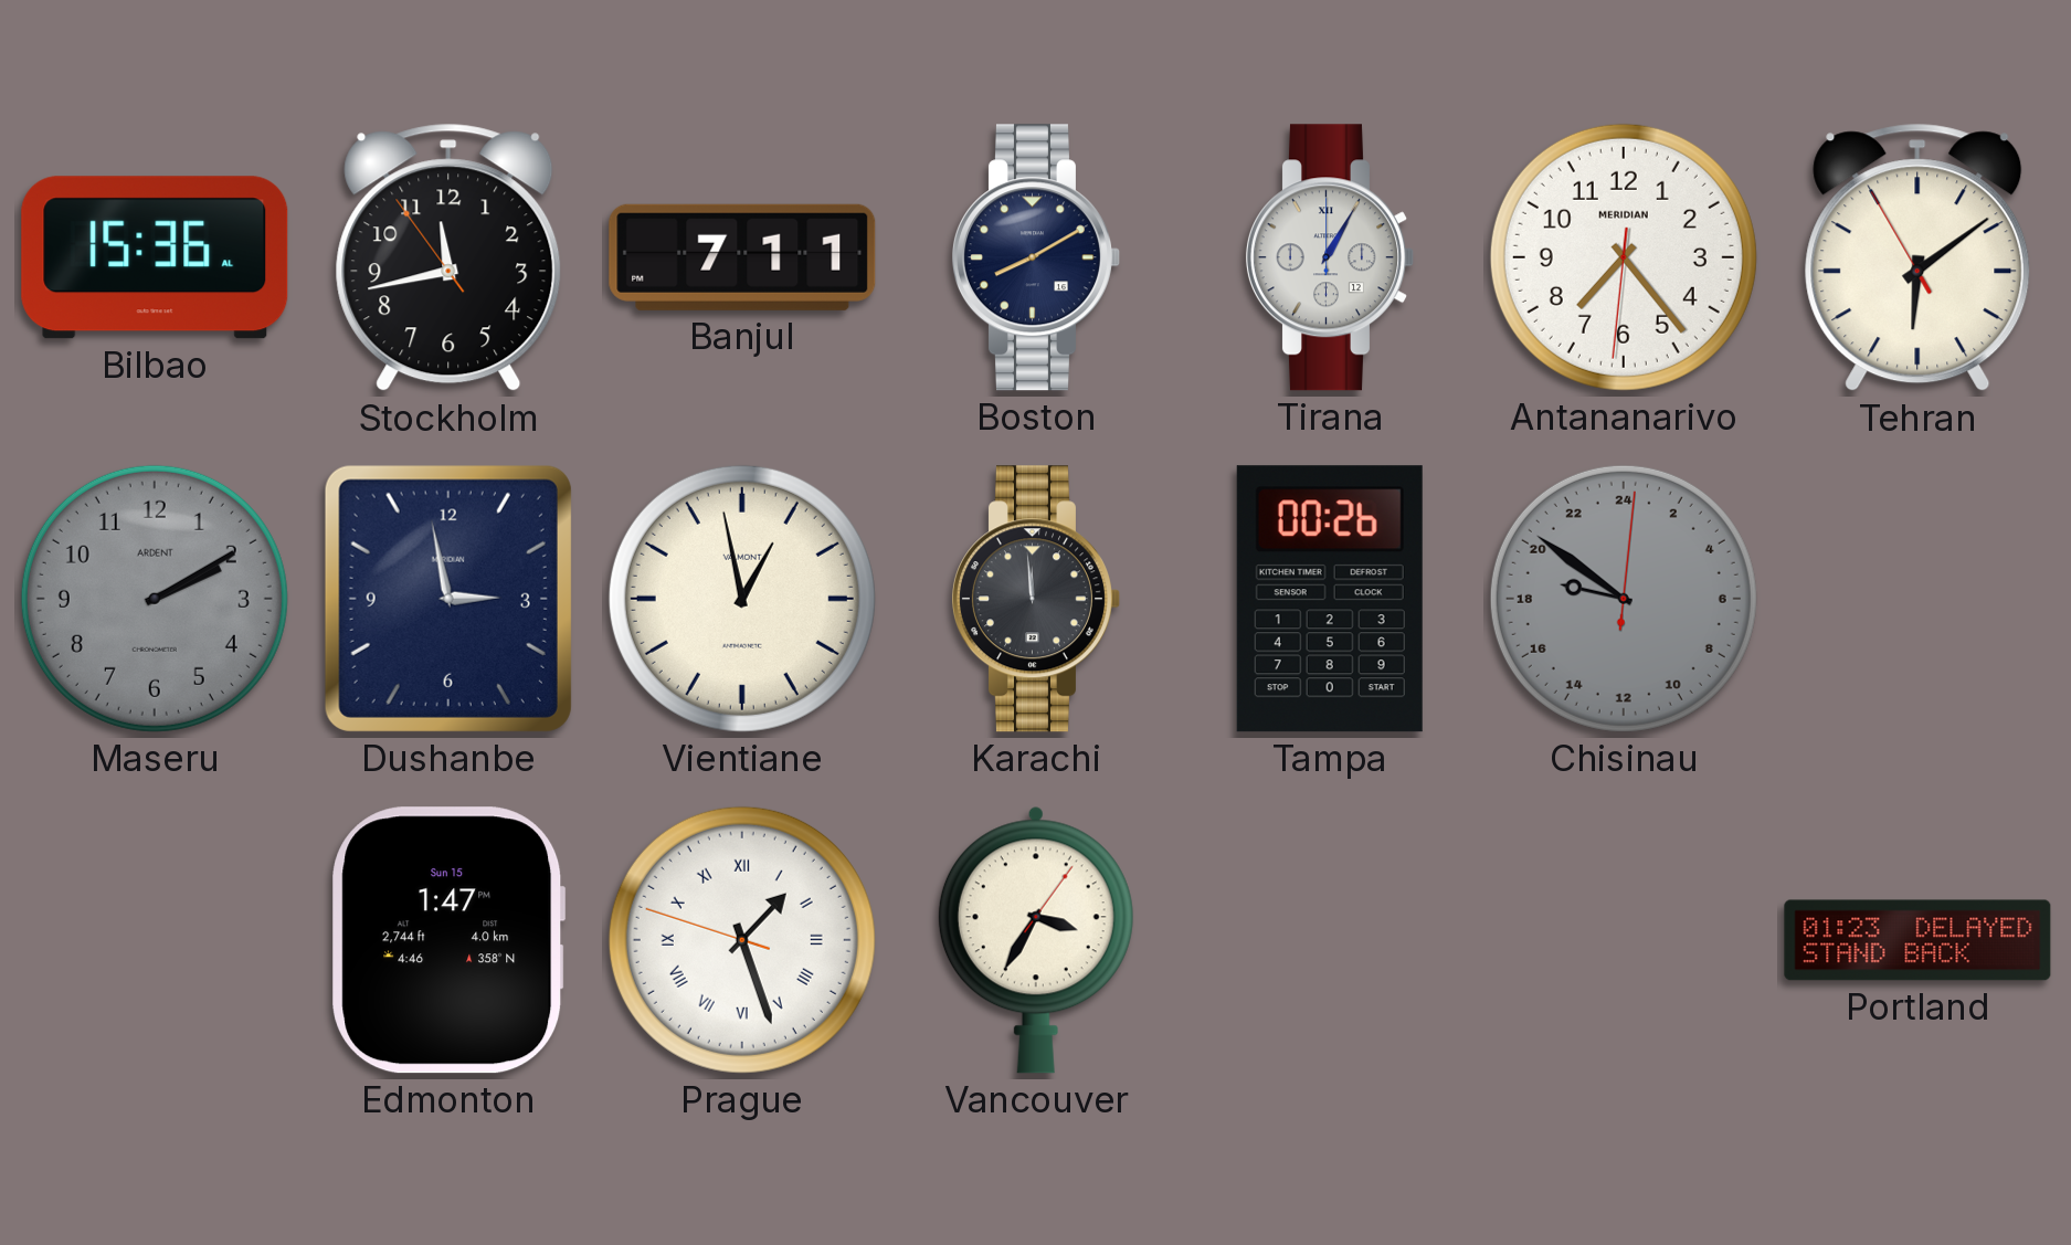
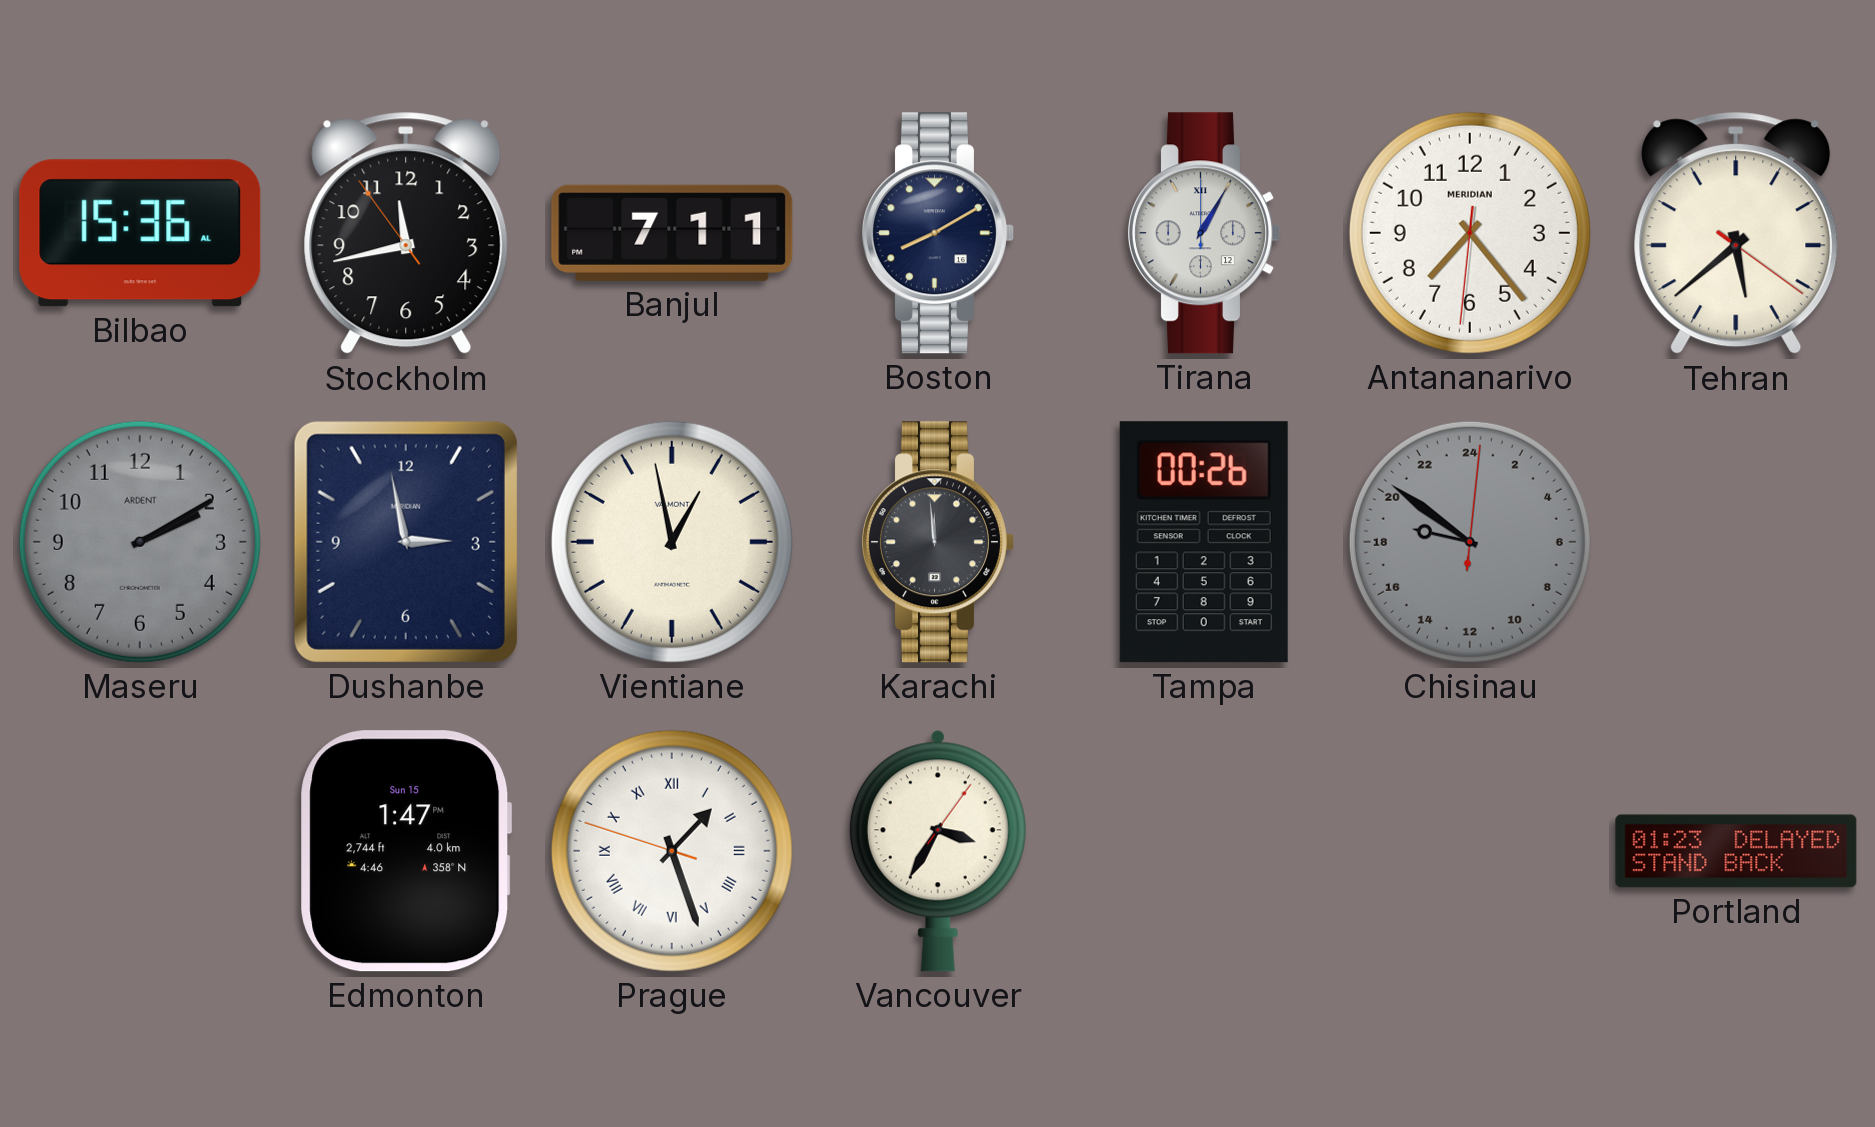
Tehran: 6:08 -> 5:38
